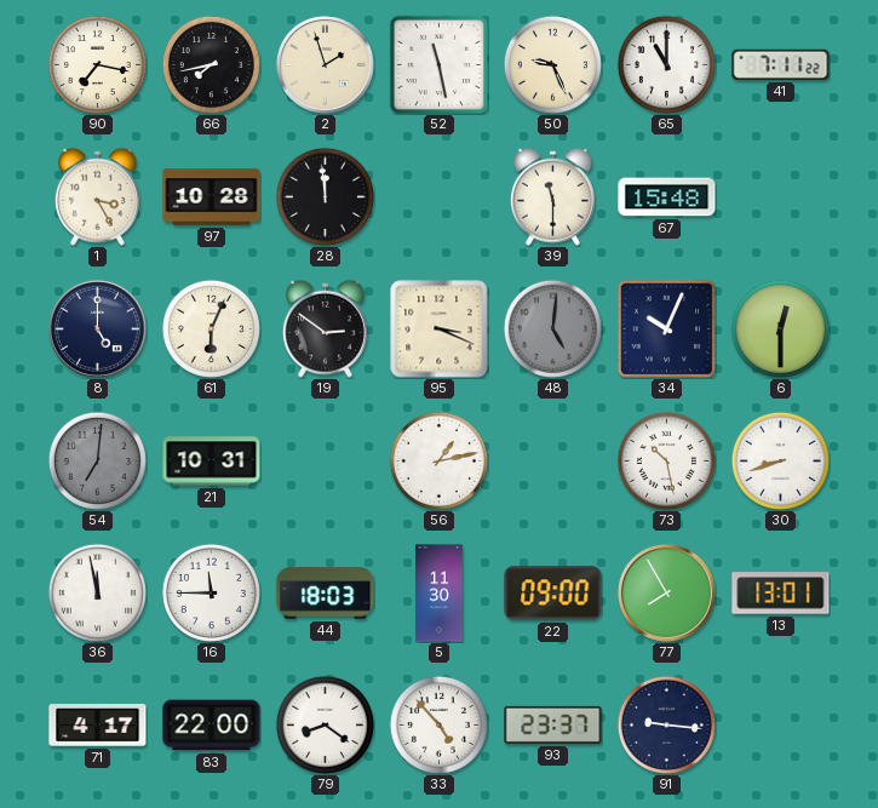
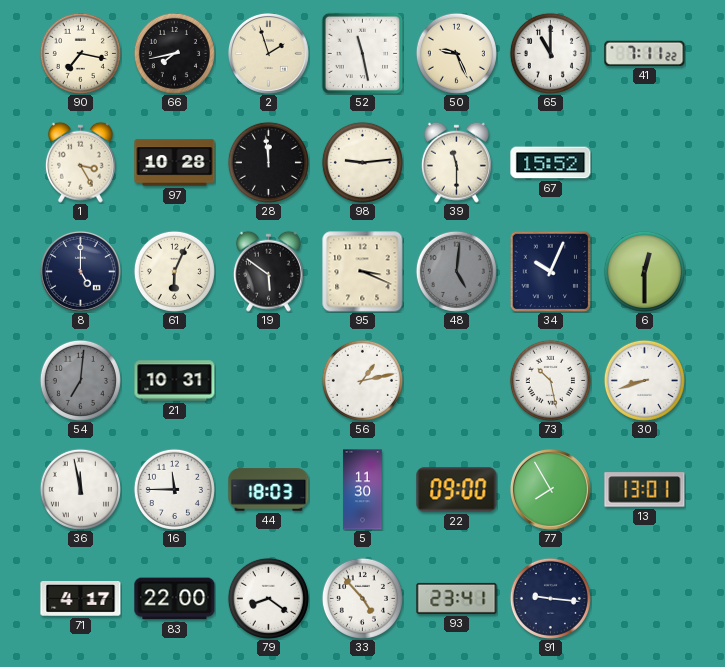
98: none -> 9:14
67: 15:48 -> 15:52
19: 2:51 -> 5:51
93: 23:37 -> 23:41
